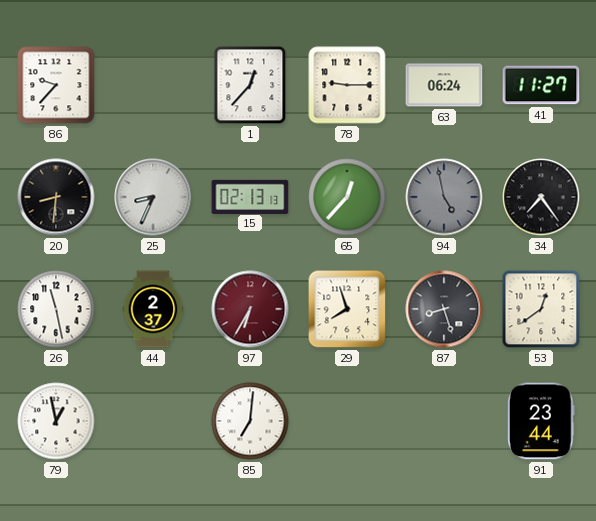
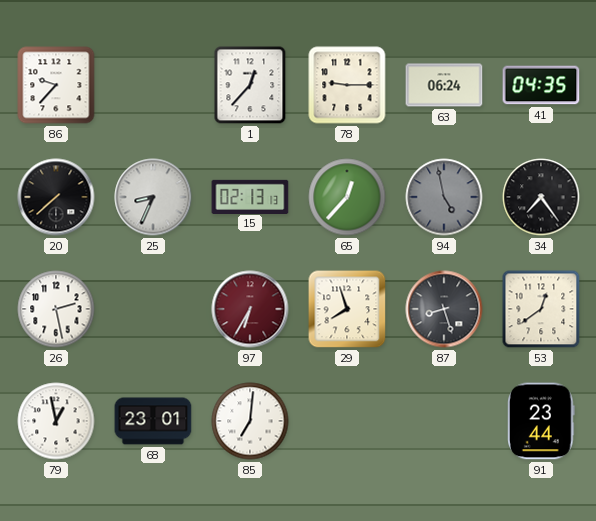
41: 11:27 -> 04:35
20: 8:31 -> 7:38
26: 11:28 -> 2:28
44: 2:37 -> none
68: none -> 23:01
